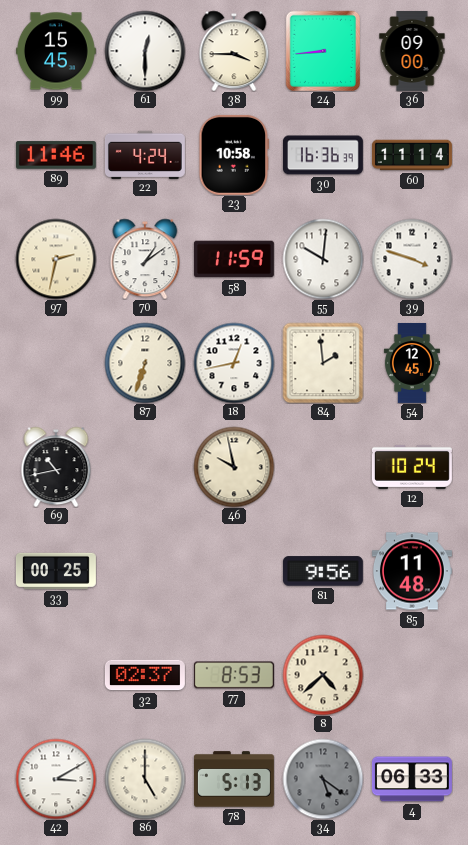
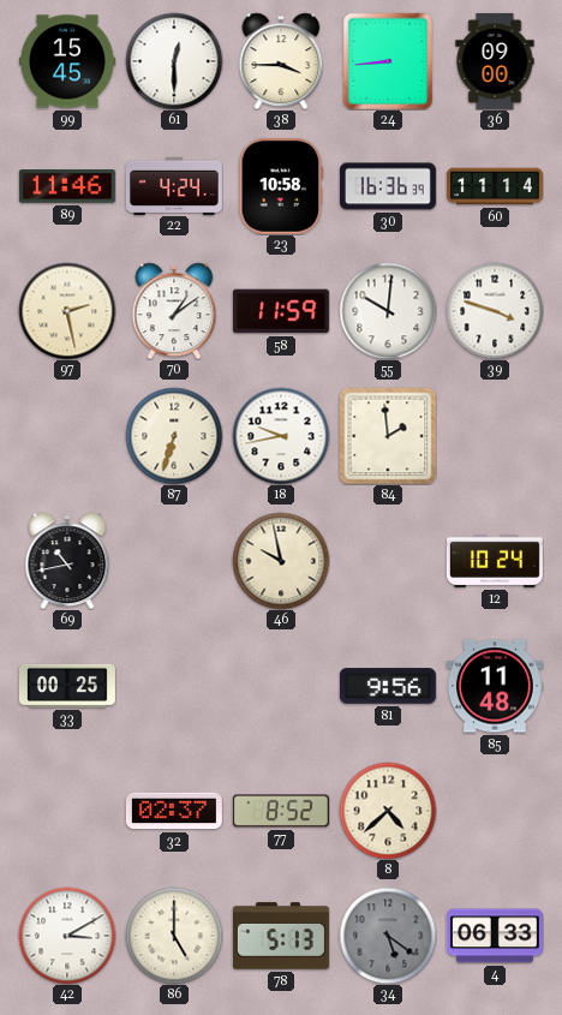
97: 2:32 -> 2:28
18: 12:43 -> 9:43
54: 12:45 -> none
77: 8:53 -> 8:52
